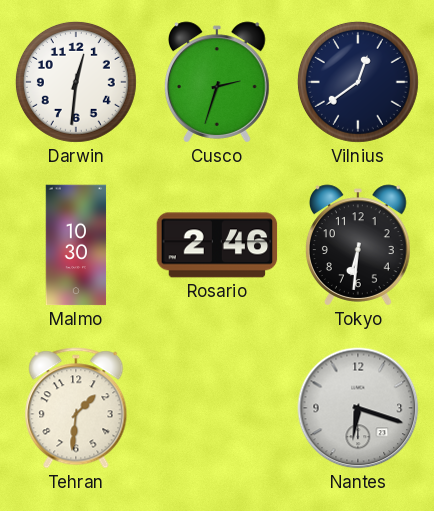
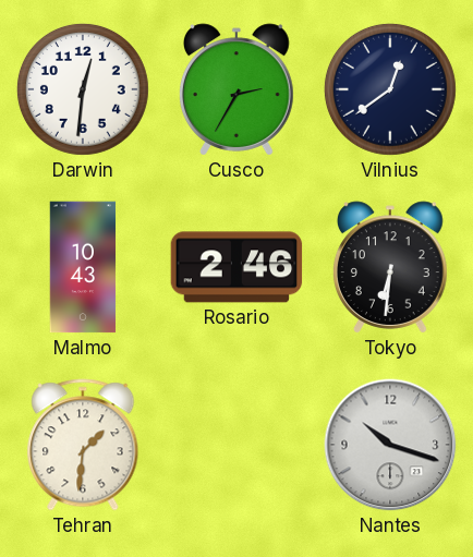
Cusco: 2:33 -> 2:35
Malmo: 10:30 -> 10:43
Nantes: 6:18 -> 10:18
